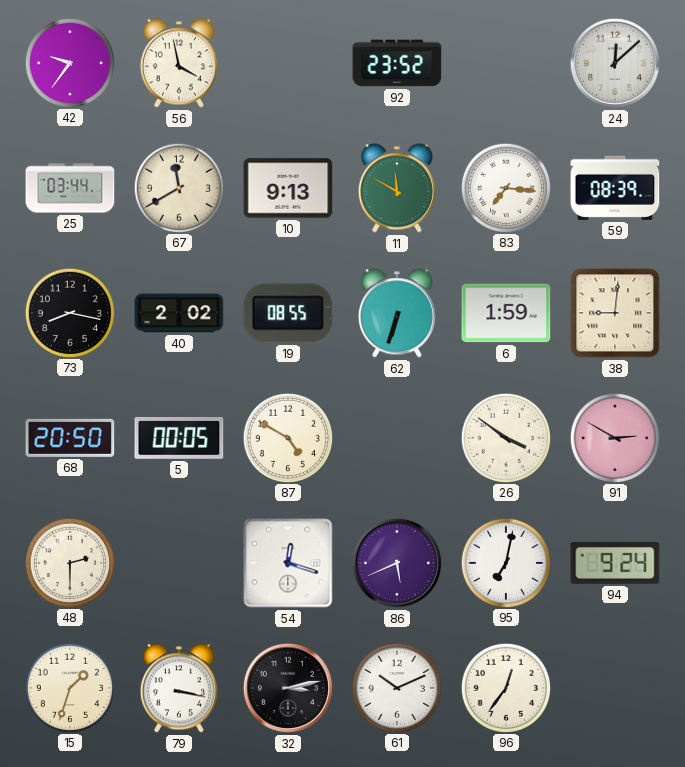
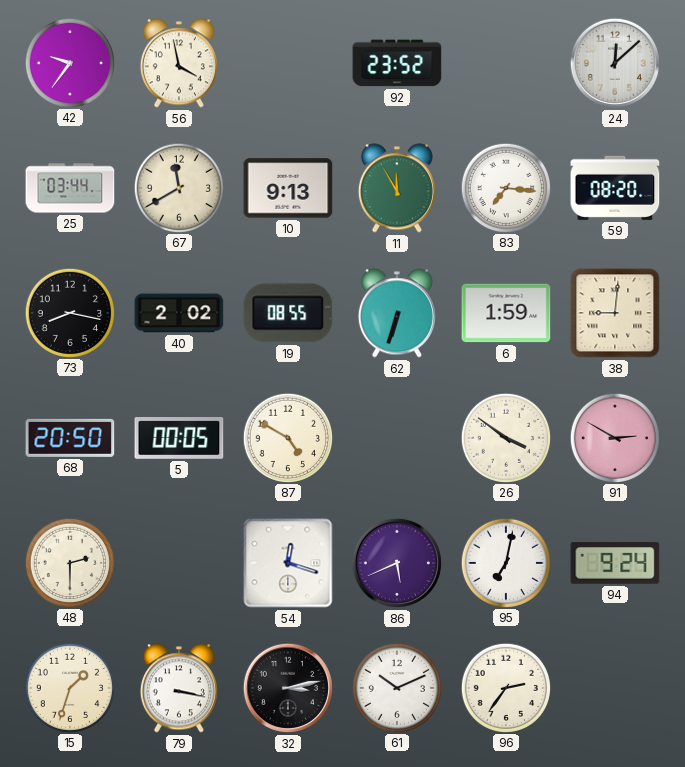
11: 11:50 -> 11:55
59: 08:39 -> 08:20
96: 12:36 -> 2:36
